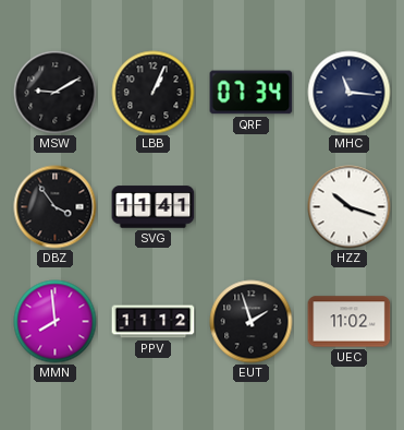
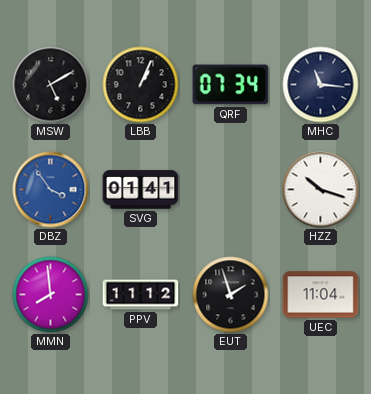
MSW: 9:10 -> 5:10
DBZ dial: black -> blue
SVG: 11:41 -> 01:41
UEC: 11:02 -> 11:04
